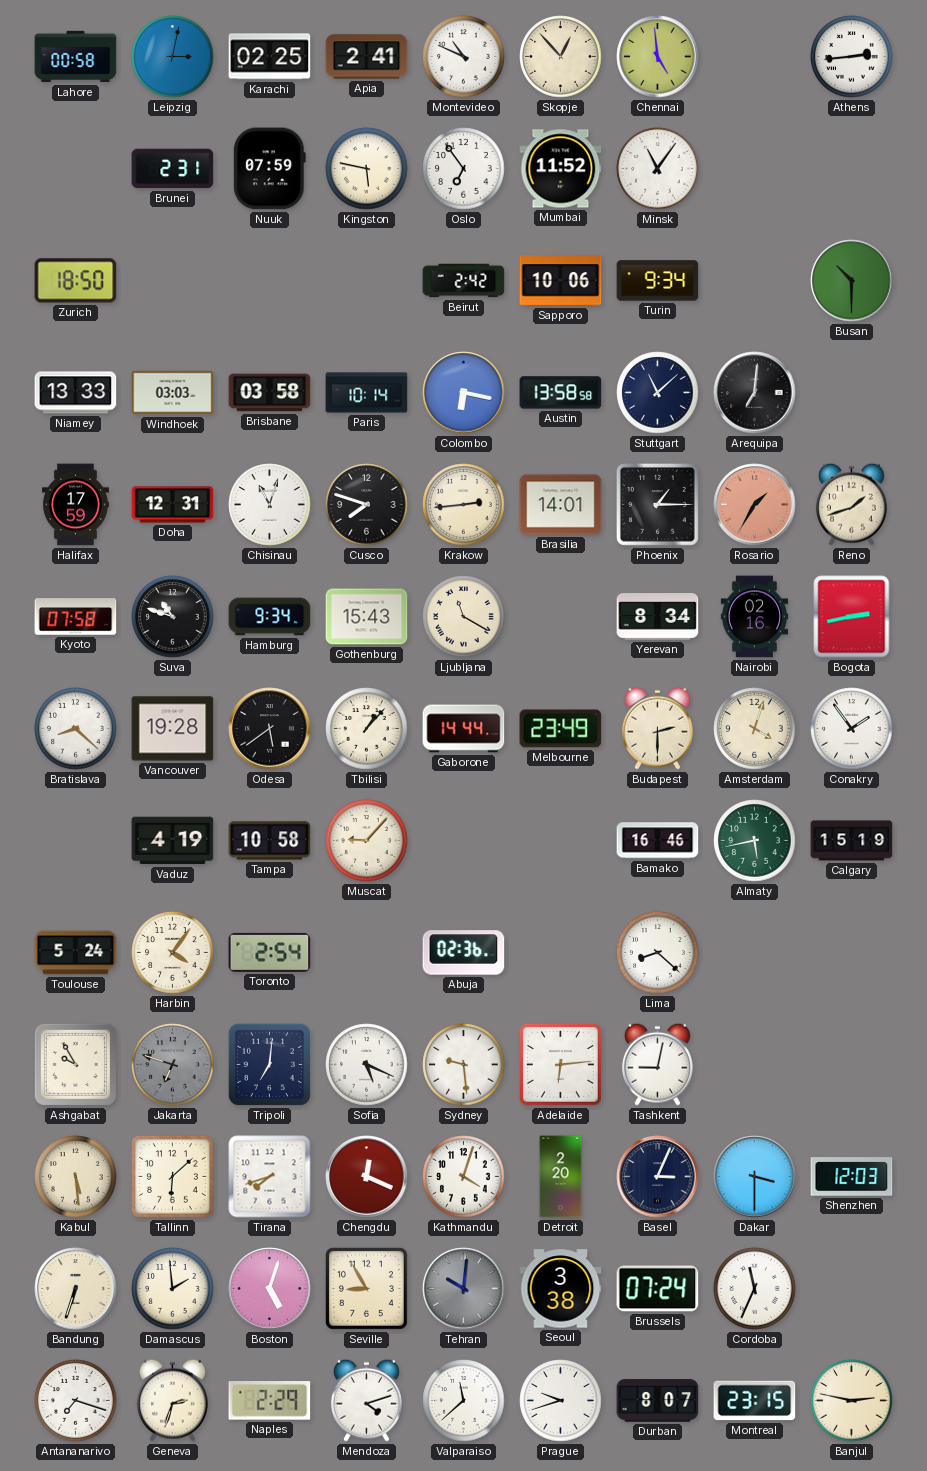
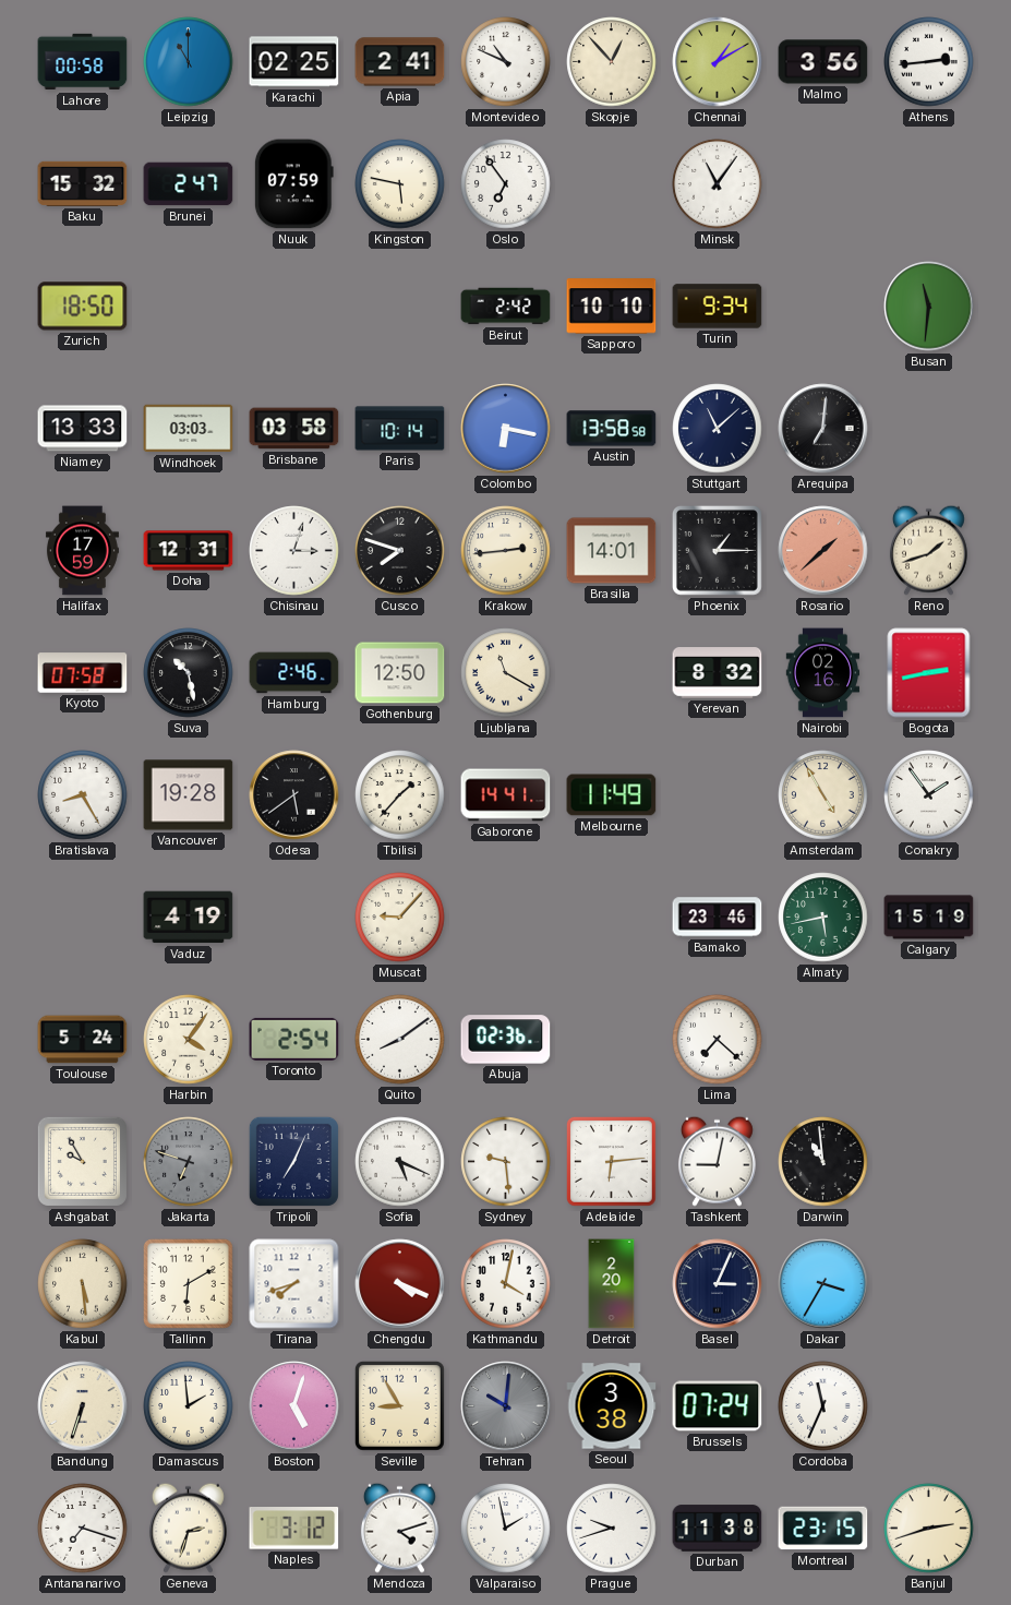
Leipzig: 3:02 -> 11:00
Chennai: 4:59 -> 1:10
Malmo: none -> 3:56
Baku: none -> 15:32
Brunei: 2:31 -> 2:47
Mumbai: 11:52 -> none
Sapporo: 10:06 -> 10:10
Busan: 10:30 -> 11:31
Chisinau: 11:03 -> 3:03
Rosario: 1:35 -> 1:38
Suva: 10:48 -> 10:28
Hamburg: 9:34 -> 2:46
Gothenburg: 15:43 -> 12:50
Yerevan: 8:34 -> 8:32
Bratislava: 8:22 -> 8:25
Tbilisi: 1:07 -> 1:37
Gaborone: 14:44 -> 14:41
Melbourne: 23:49 -> 11:49
Budapest: 2:30 -> none
Amsterdam: 4:03 -> 4:55
Tampa: 10:58 -> none
Bamako: 16:46 -> 23:46
Quito: none -> 8:09
Lima: 8:22 -> 7:22
Tripoli: 7:01 -> 7:04
Darwin: none -> 10:59
Tallinn: 6:08 -> 6:10
Chengdu: 12:19 -> 4:19
Kathmandu: 4:03 -> 4:02
Dakar: 3:30 -> 3:35
Shenzhen: 12:03 -> none
Naples: 2:29 -> 3:12
Valparaiso: 11:38 -> 1:58
Durban: 8:07 -> 11:38
Banjul: 2:47 -> 2:42
